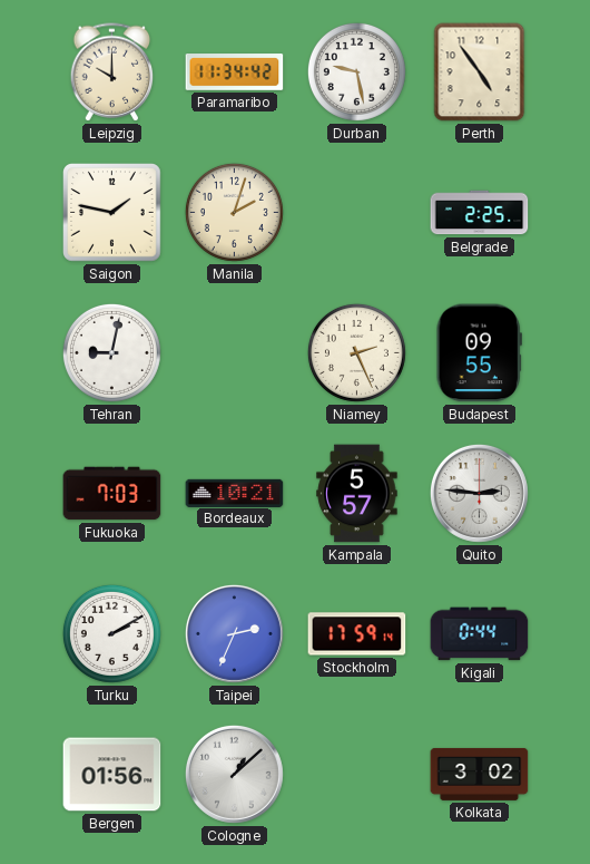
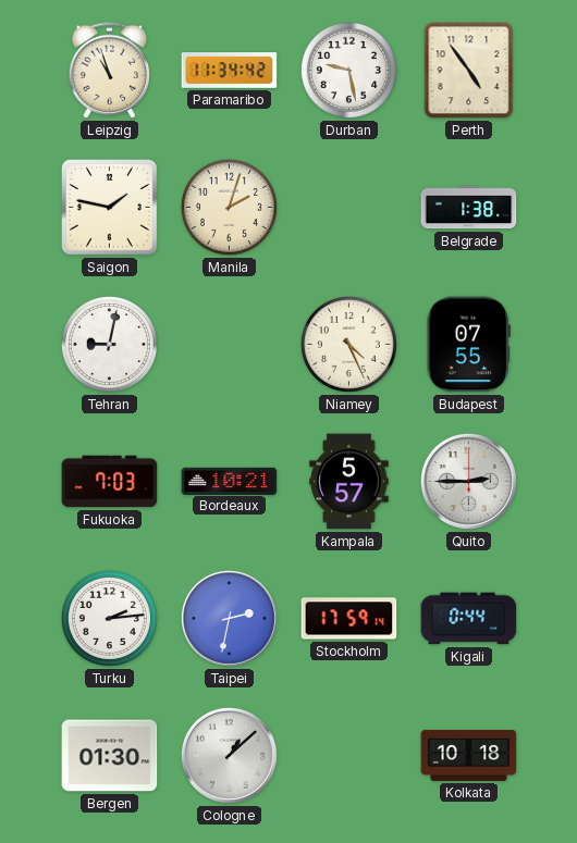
Leipzig: 10:00 -> 10:57
Belgrade: 2:25 -> 1:38
Niamey: 2:26 -> 4:26
Budapest: 09:55 -> 07:55
Quito: 2:46 -> 2:45
Turku: 2:10 -> 2:14
Taipei: 2:34 -> 2:32
Bergen: 01:56 -> 01:30
Kolkata: 3:02 -> 10:18
